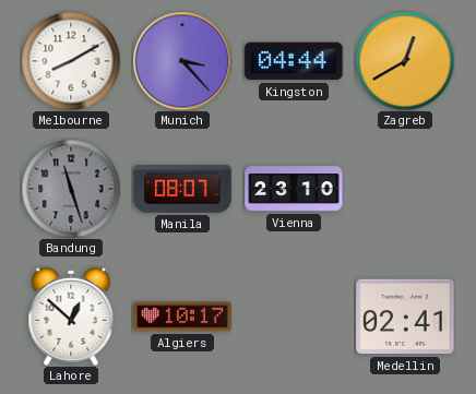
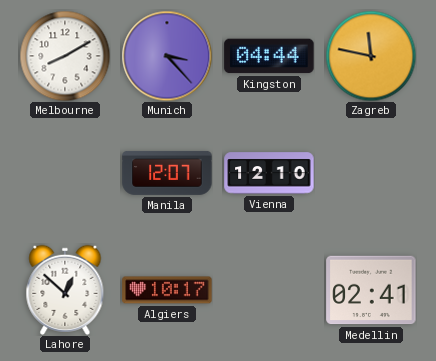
Zagreb: 12:40 -> 11:47
Bandung: 11:27 -> none
Manila: 08:07 -> 12:07
Vienna: 23:10 -> 12:10
